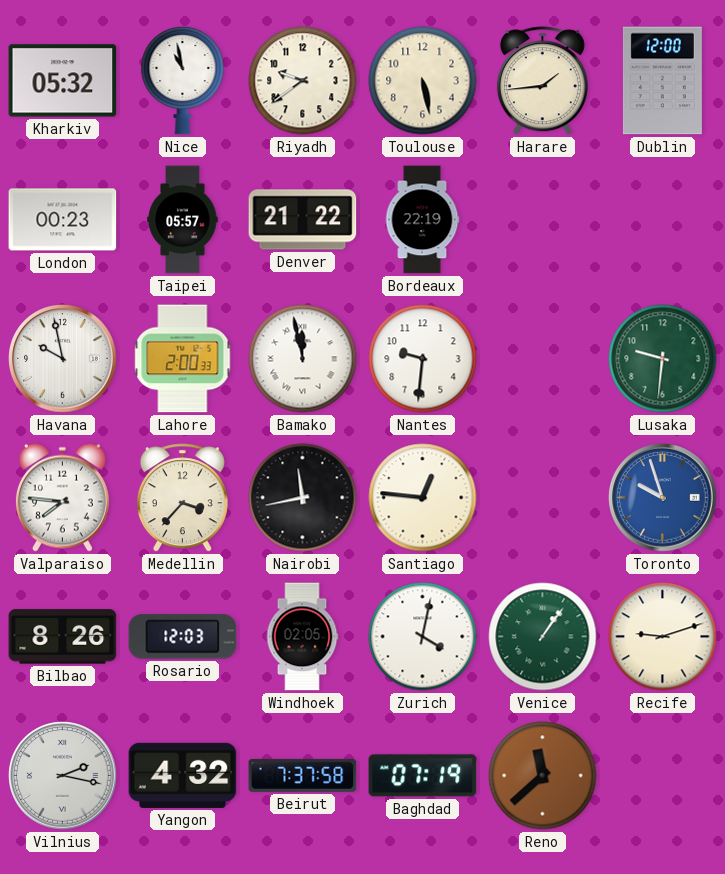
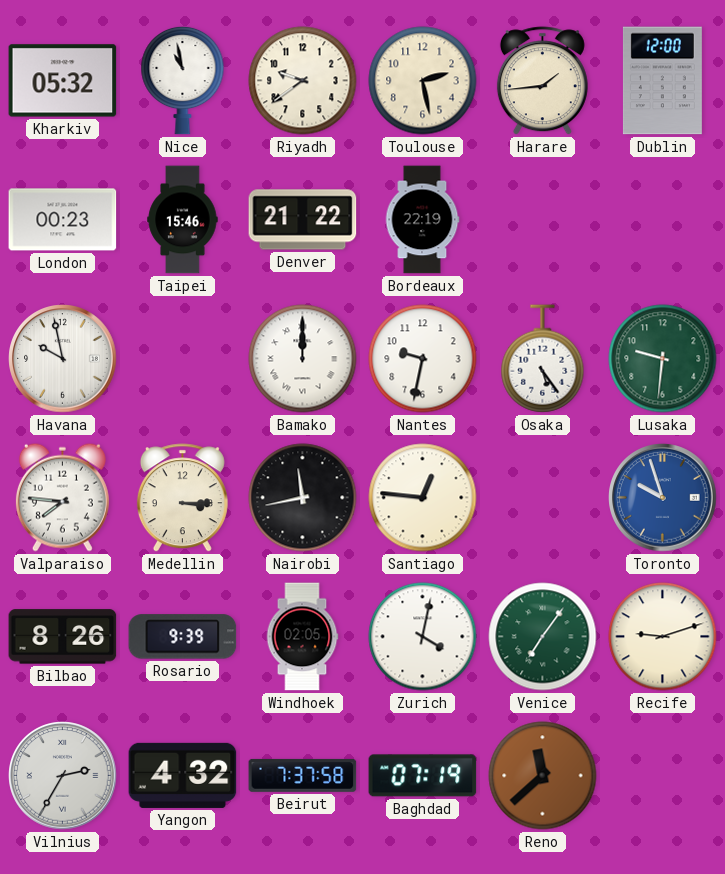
Toulouse: 5:28 -> 2:28
Taipei: 05:57 -> 15:46
Lahore: 2:00 -> none
Bamako: 11:58 -> 12:00
Nantes: 9:31 -> 9:32
Osaka: none -> 5:24
Medellin: 3:37 -> 3:15
Rosario: 12:03 -> 9:39
Venice: 1:06 -> 7:06
Vilnius: 2:17 -> 2:35
